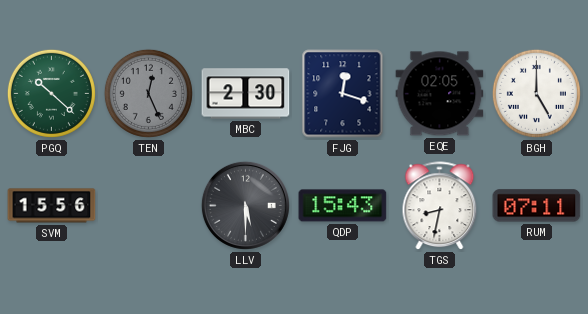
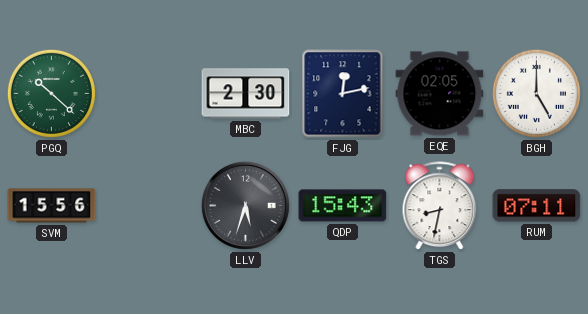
TEN: 12:26 -> none
FJG: 12:18 -> 12:13
LLV: 5:30 -> 5:33
